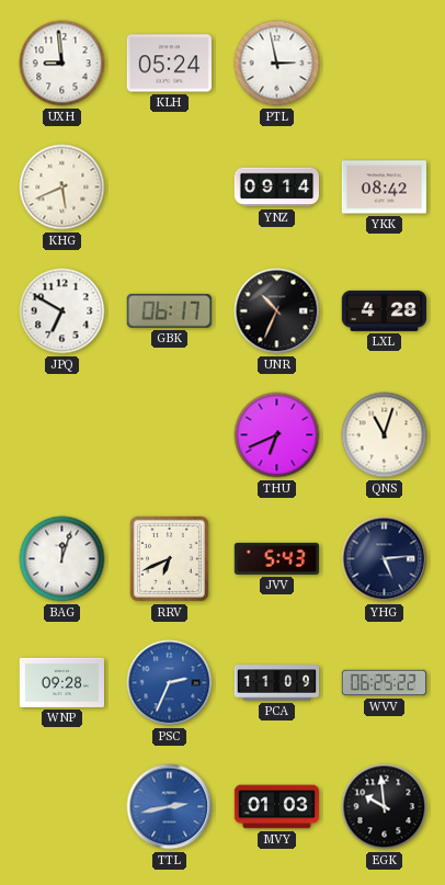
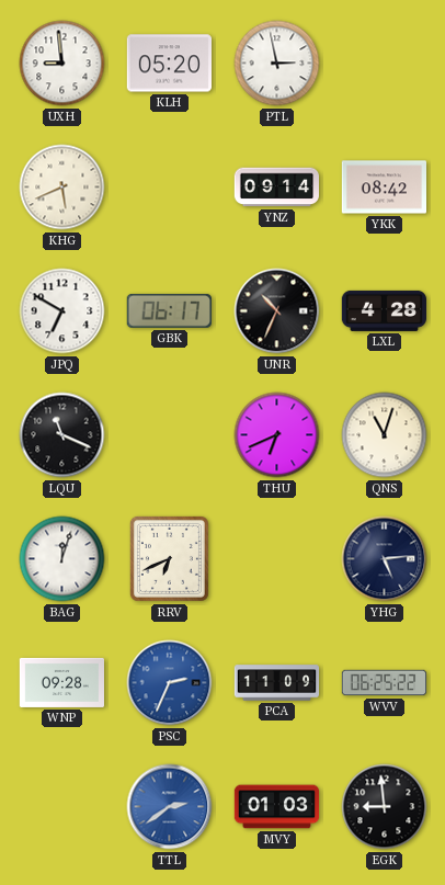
KLH: 05:24 -> 05:20
LQU: none -> 11:19
JVV: 5:43 -> none
TTL: 2:43 -> 2:39
EGK: 9:59 -> 8:59
